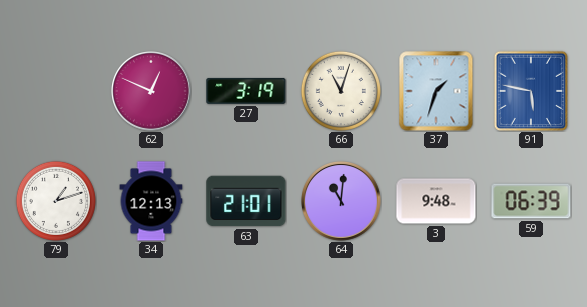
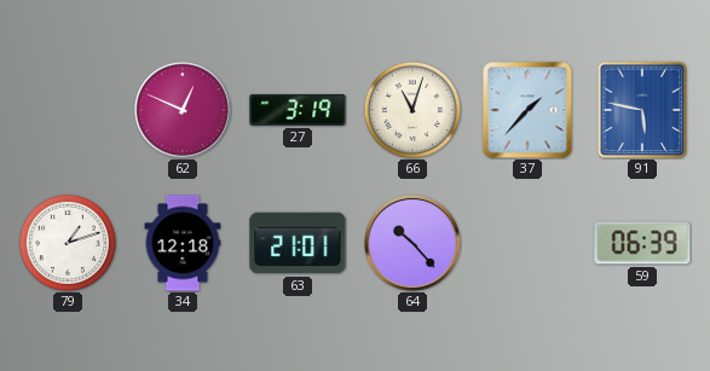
37: 1:33 -> 1:37
34: 12:13 -> 12:18
64: 11:01 -> 10:23
3: 9:48 -> none
